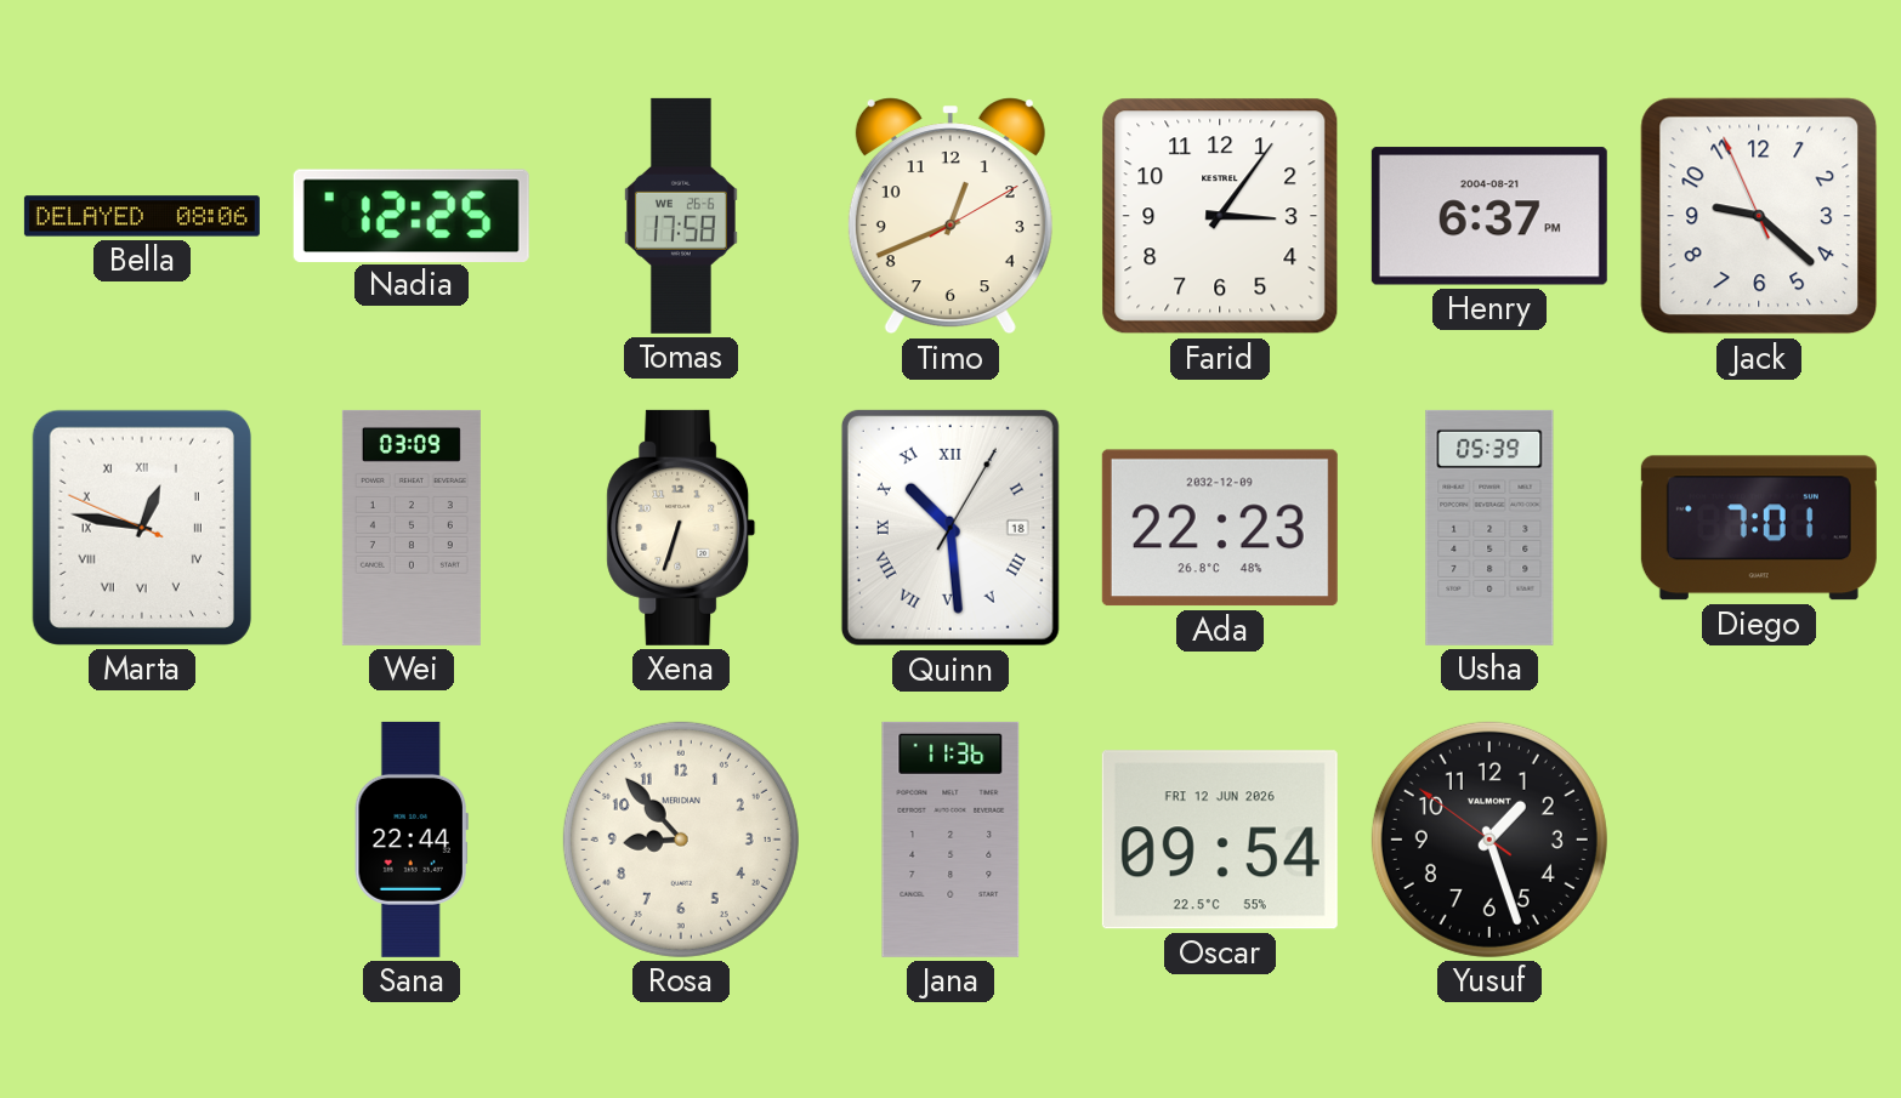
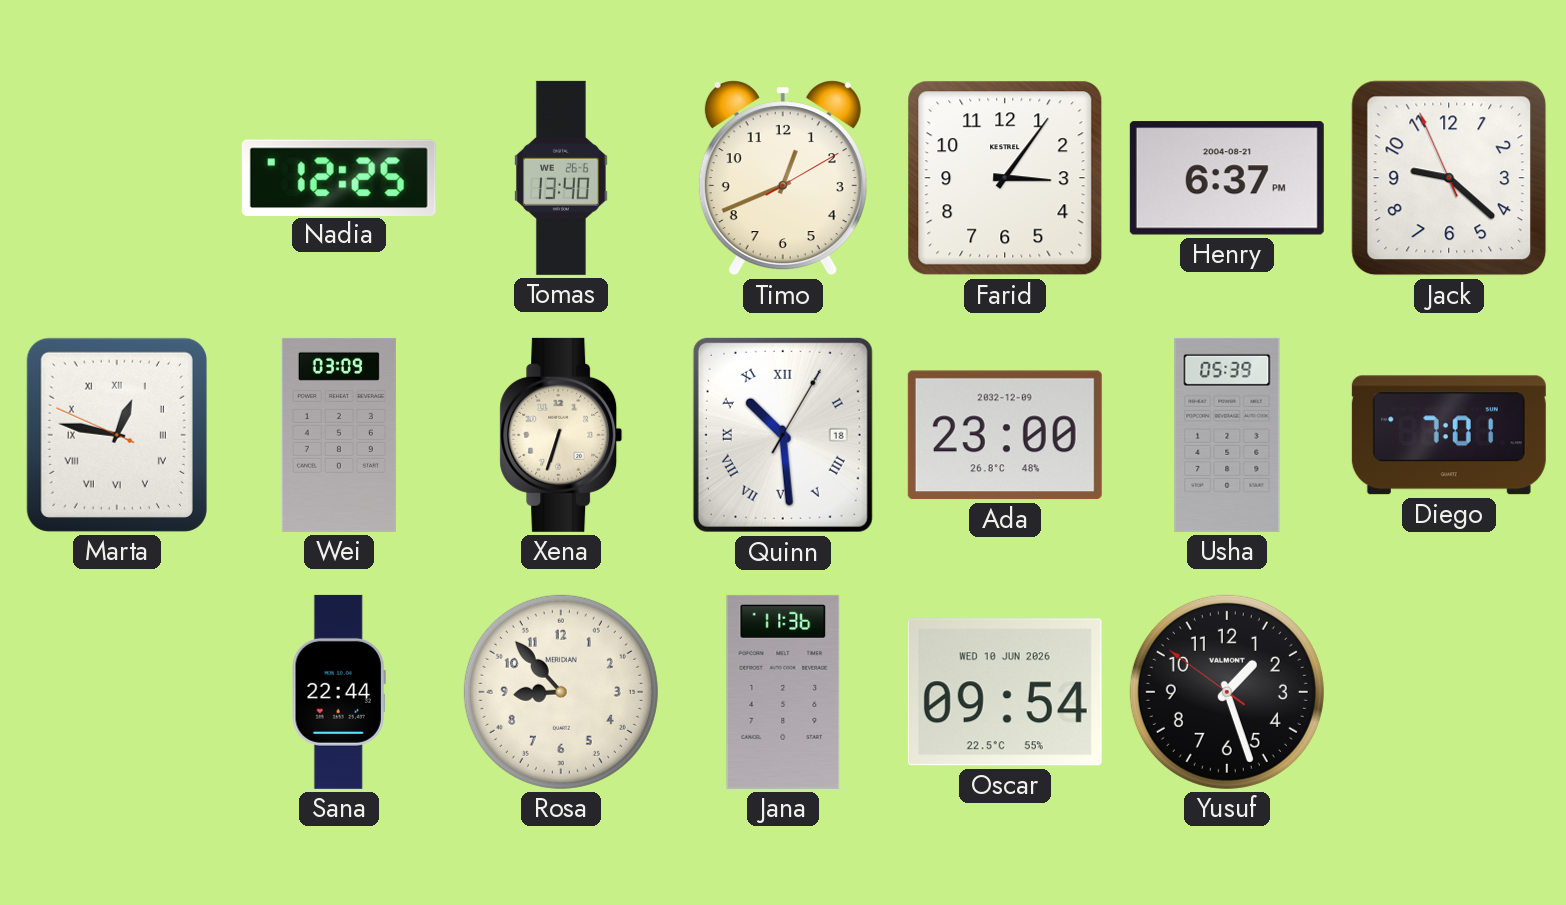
Bella: 08:06 -> none
Tomas: 17:58 -> 13:40
Ada: 22:23 -> 23:00
Oscar date: FRI 12 JUN 2026 -> WED 10 JUN 2026
